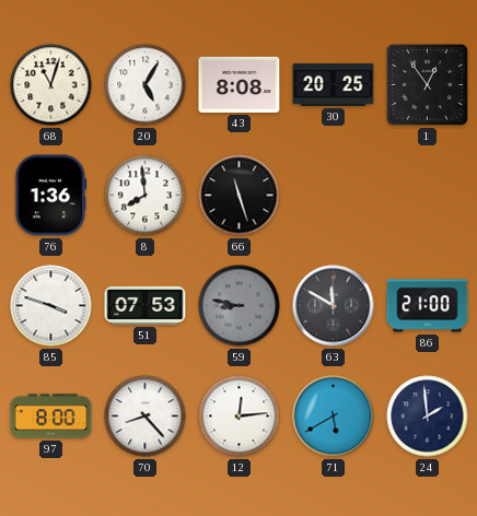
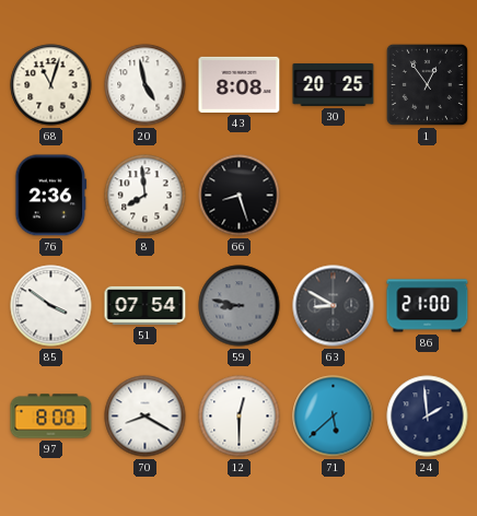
20: 5:05 -> 4:58
76: 1:36 -> 2:36
66: 11:27 -> 8:27
85: 3:48 -> 3:51
51: 07:53 -> 07:54
63: 11:50 -> 8:50
70: 8:23 -> 8:20
12: 12:14 -> 12:30
71: 5:40 -> 5:38
